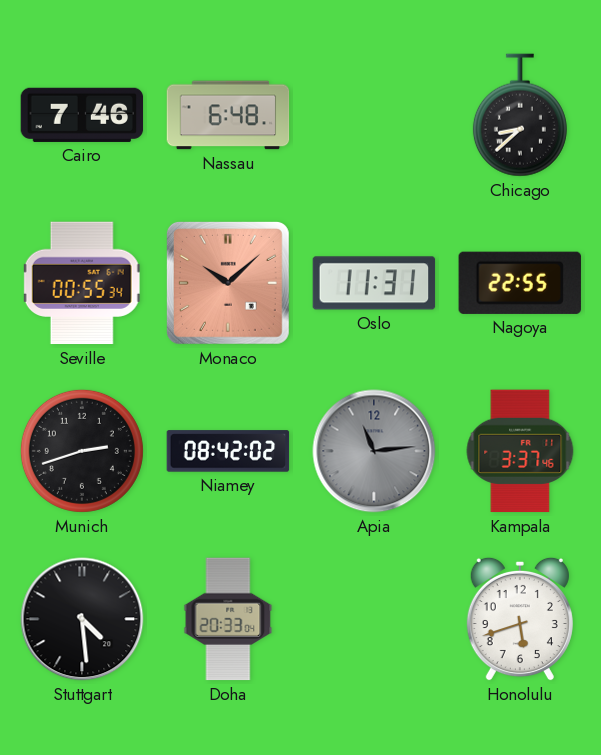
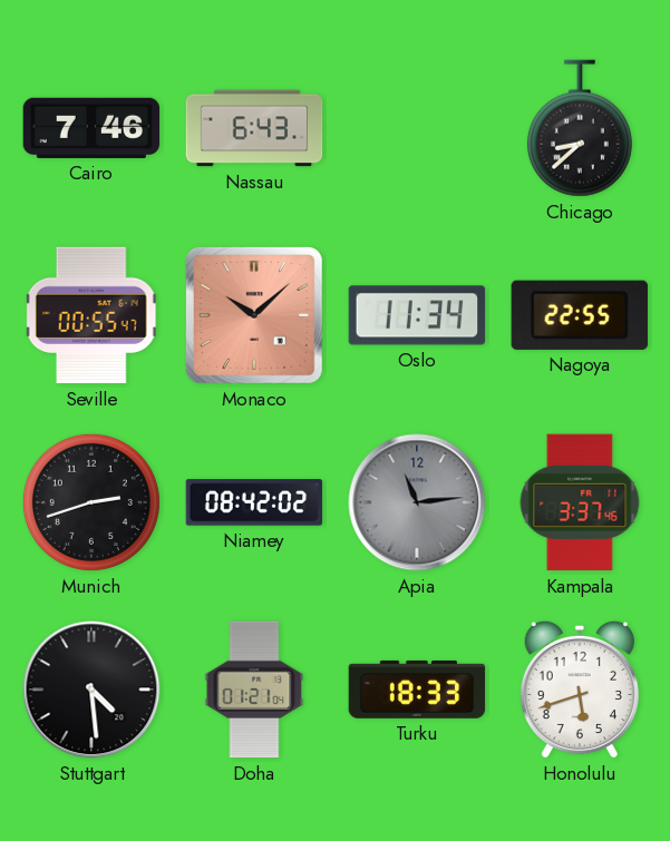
Nassau: 6:48 -> 6:43
Seville: 00:55:34 -> 00:55:47
Oslo: 11:31 -> 11:34
Doha: 20:33 -> 01:21
Turku: none -> 18:33
